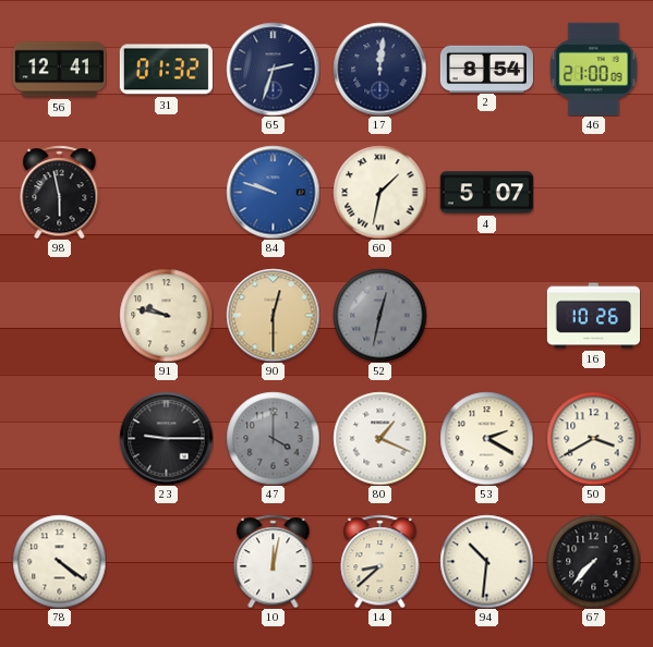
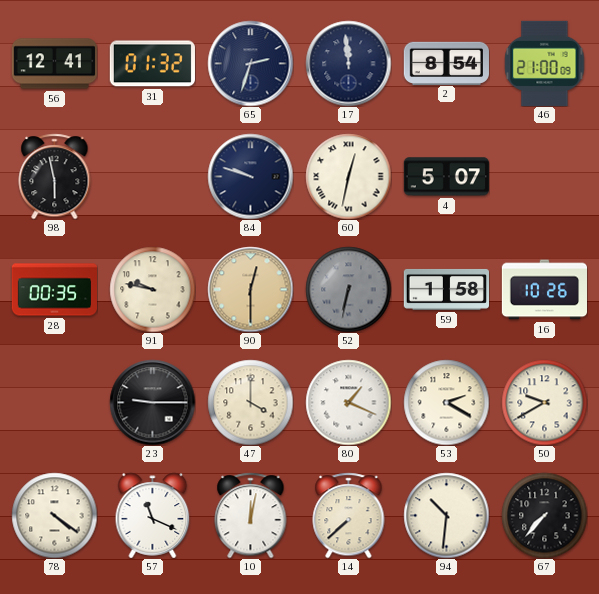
17: 12:01 -> 11:59
84 dial: blue -> navy
60: 1:32 -> 12:32
28: none -> 00:35
52: 12:32 -> 6:32
59: none -> 1:58
47 dial: grey -> cream
50: 3:40 -> 9:40
57: none -> 11:19
14: 8:38 -> 7:38
